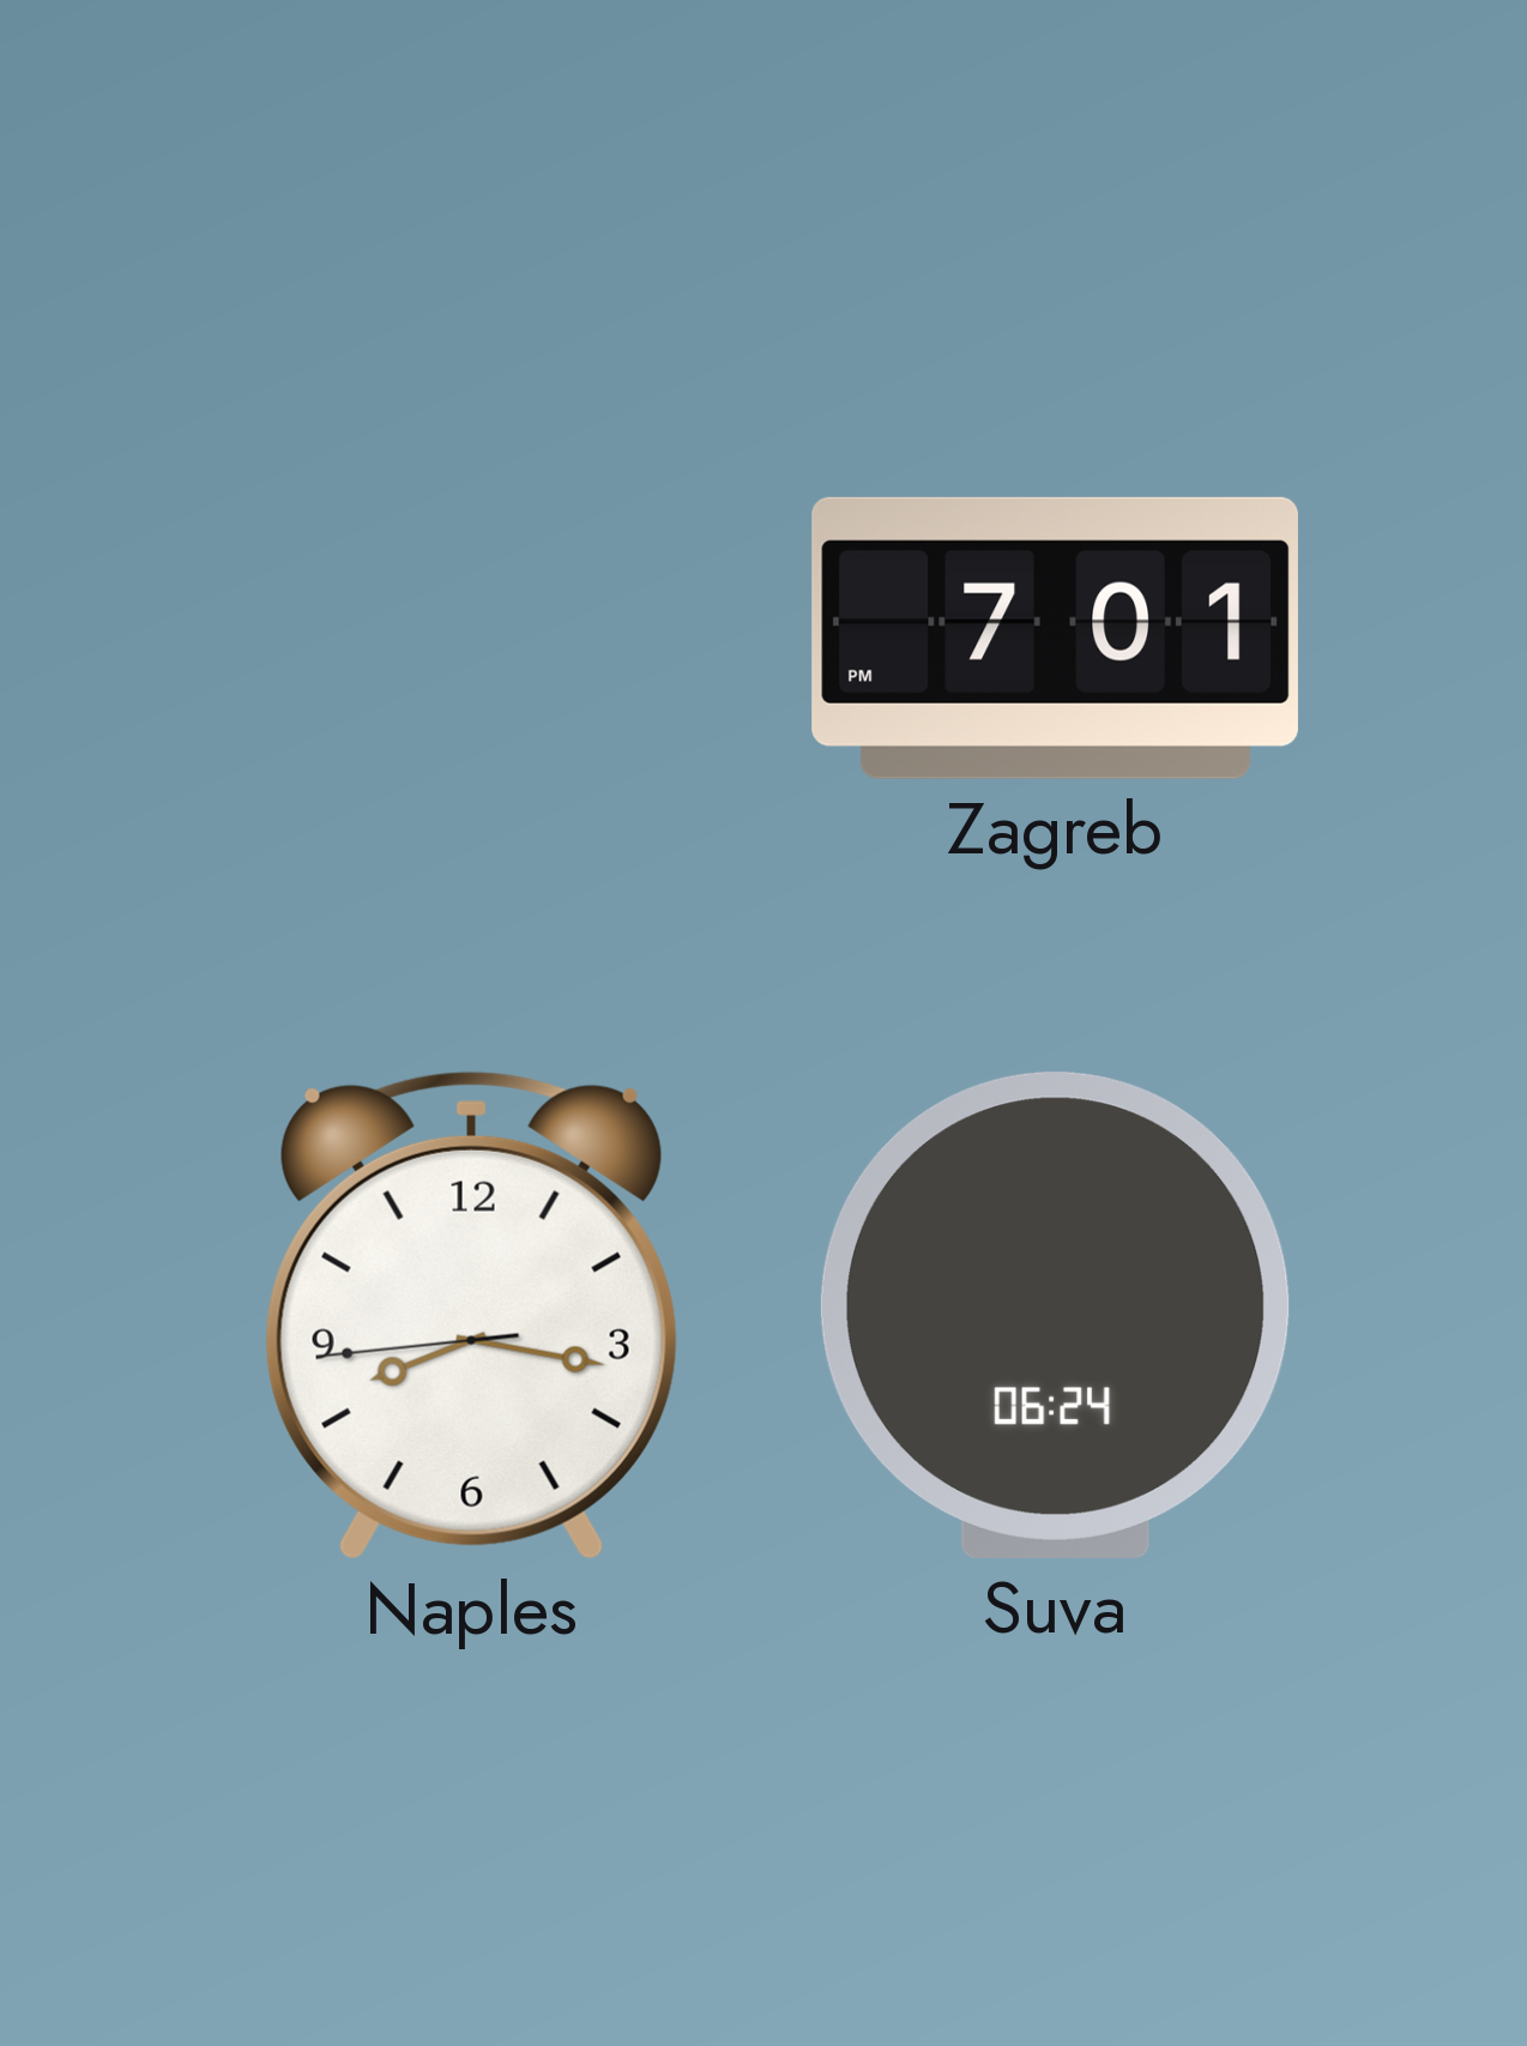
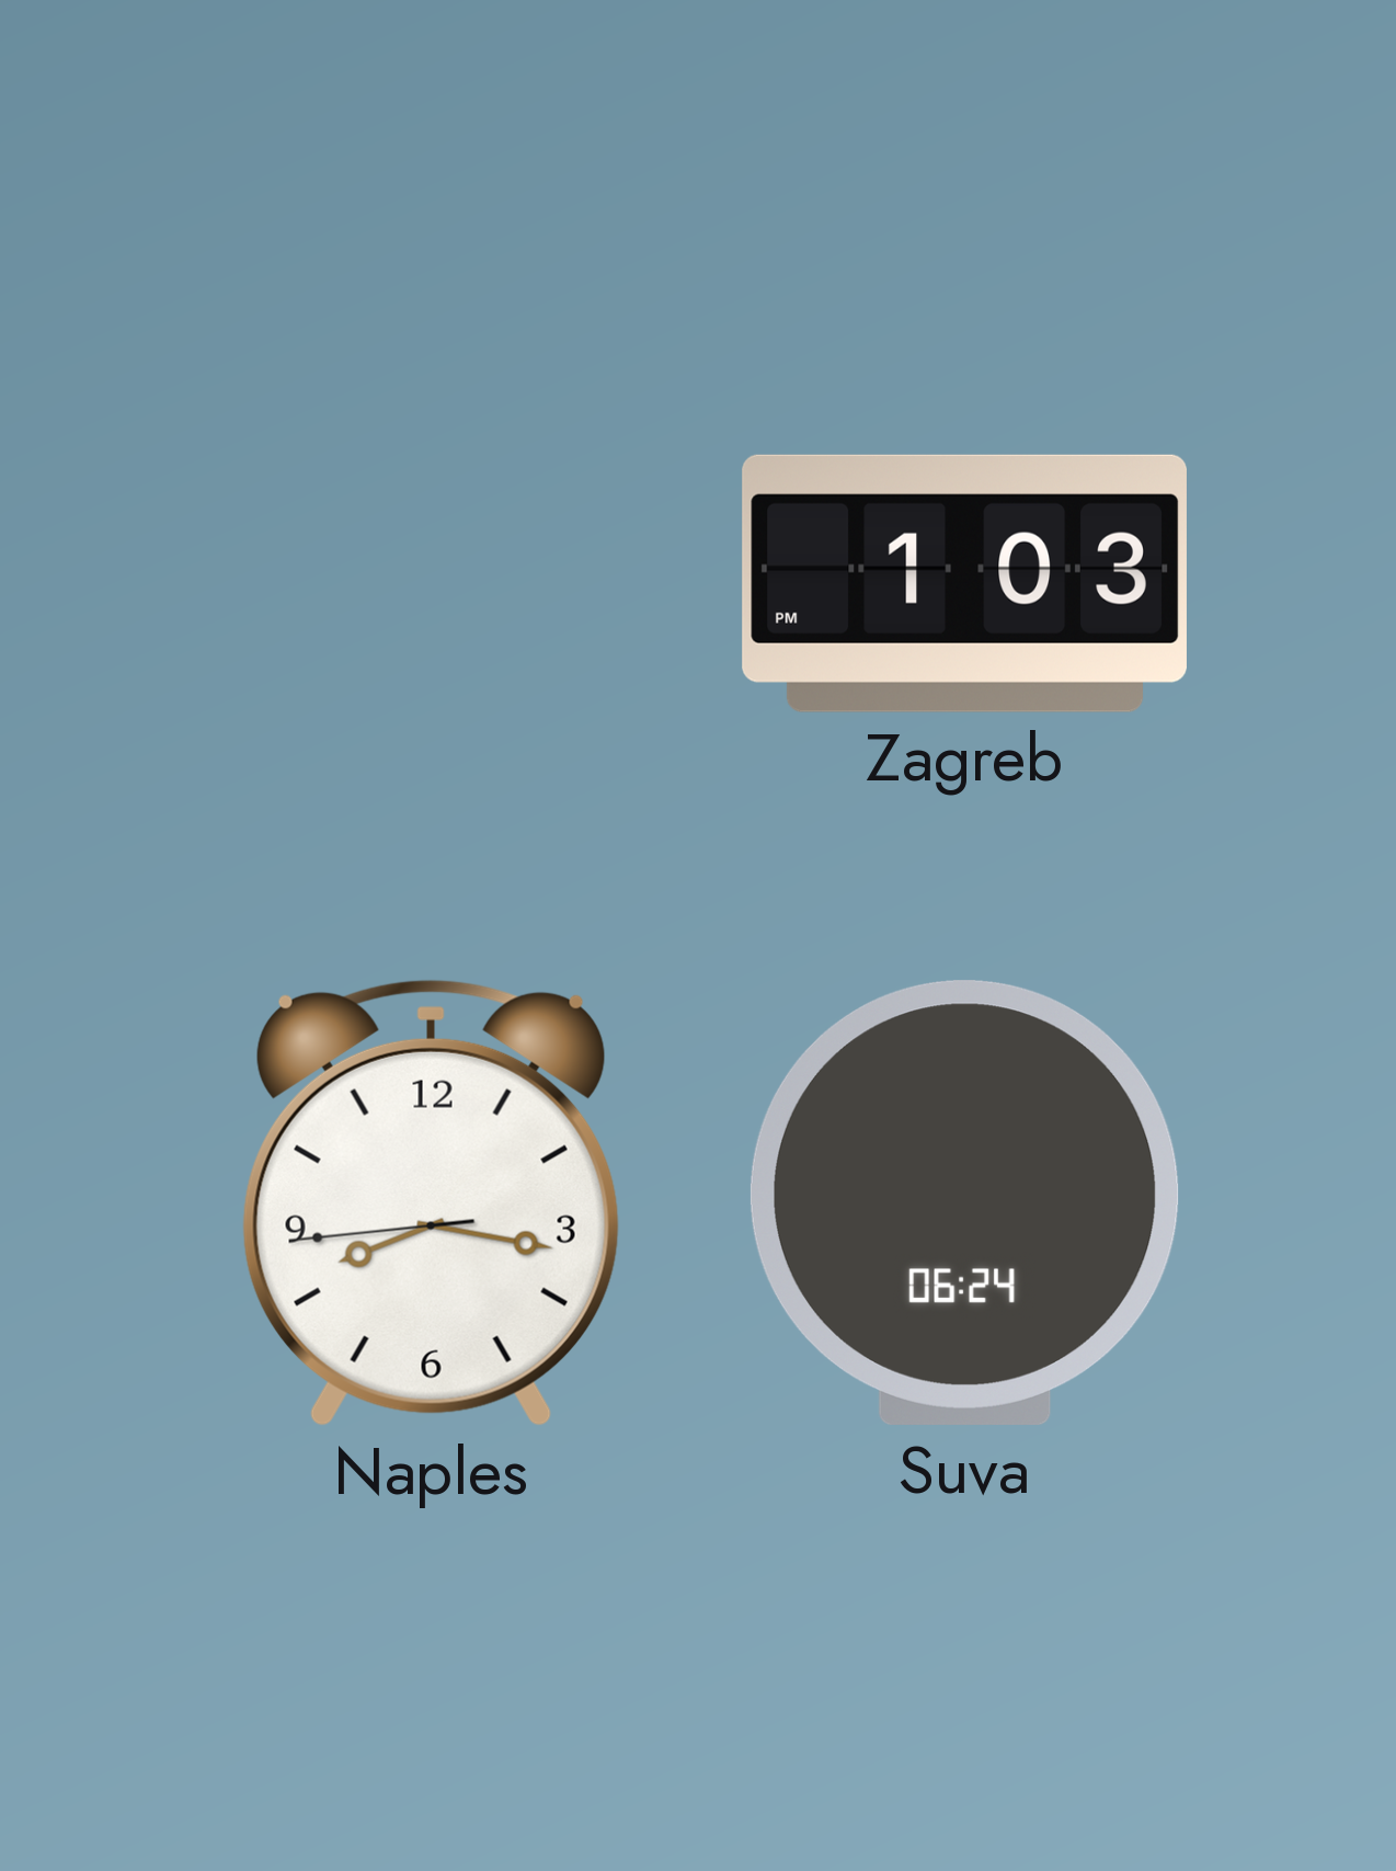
Zagreb: 7:01 -> 1:03
